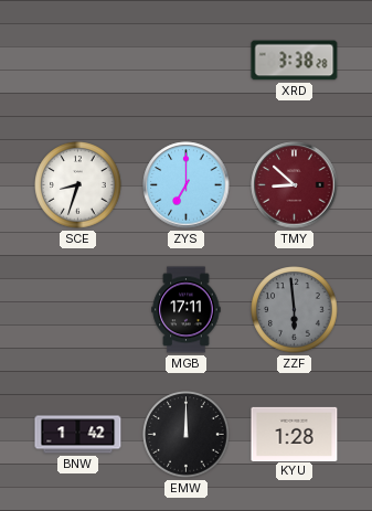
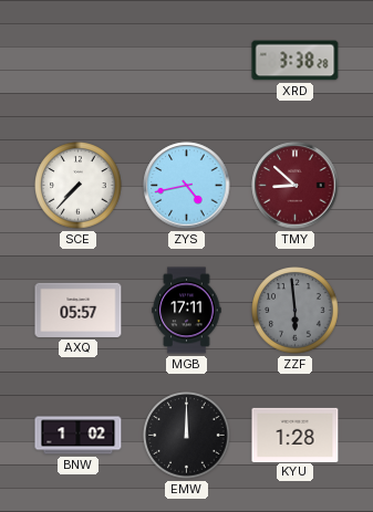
SCE: 8:33 -> 7:37
ZYS: 7:00 -> 4:43
AXQ: none -> 05:57
BNW: 1:42 -> 1:02
